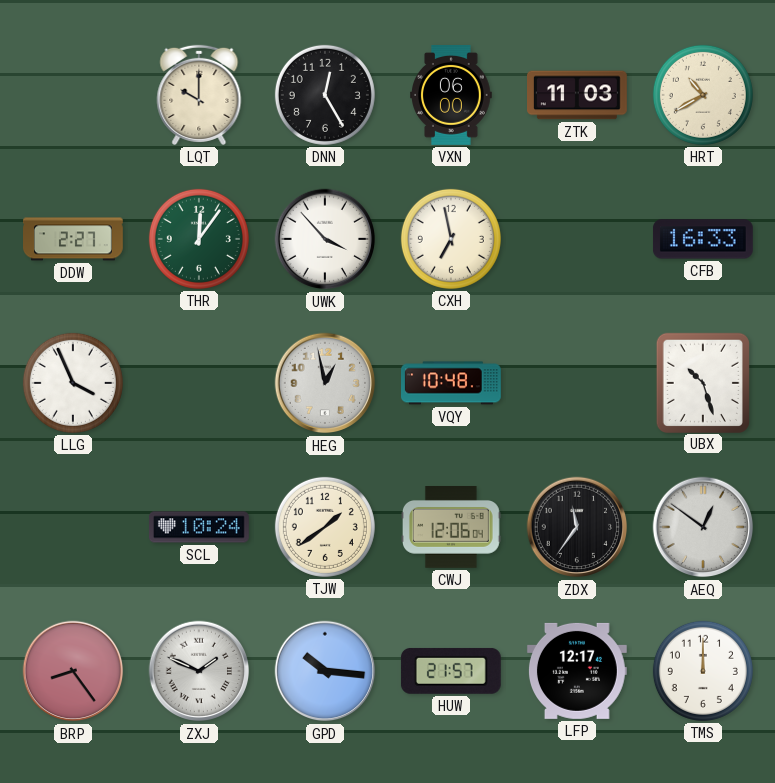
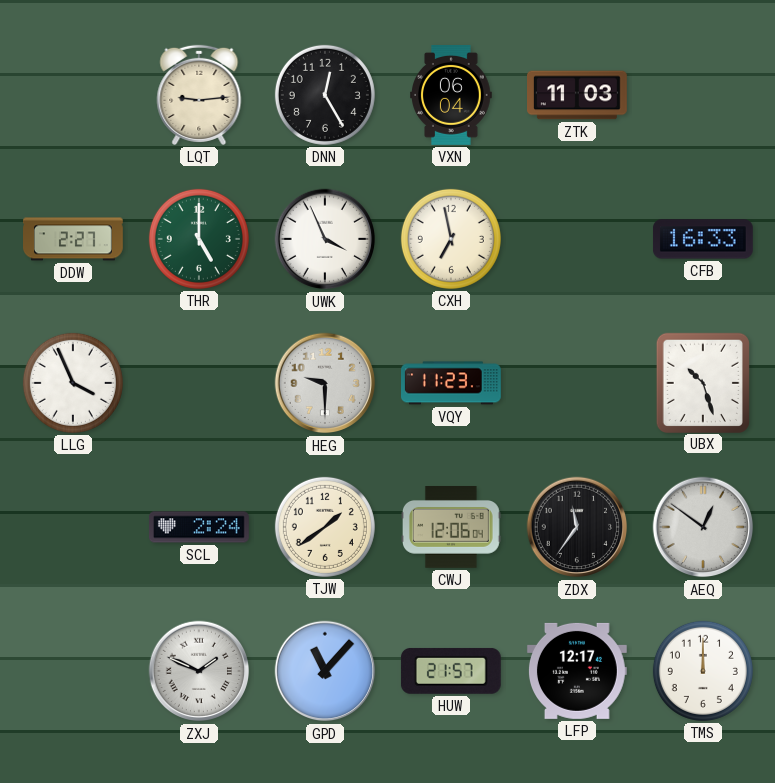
LQT: 10:00 -> 9:14
VXN: 06:00 -> 06:04
HRT: 10:40 -> none
THR: 12:06 -> 5:00
UWK: 3:53 -> 3:56
HEG: 12:58 -> 9:30
VQY: 10:48 -> 11:23
SCL: 10:24 -> 2:24
BRP: 8:24 -> none
GPD: 10:16 -> 11:07
